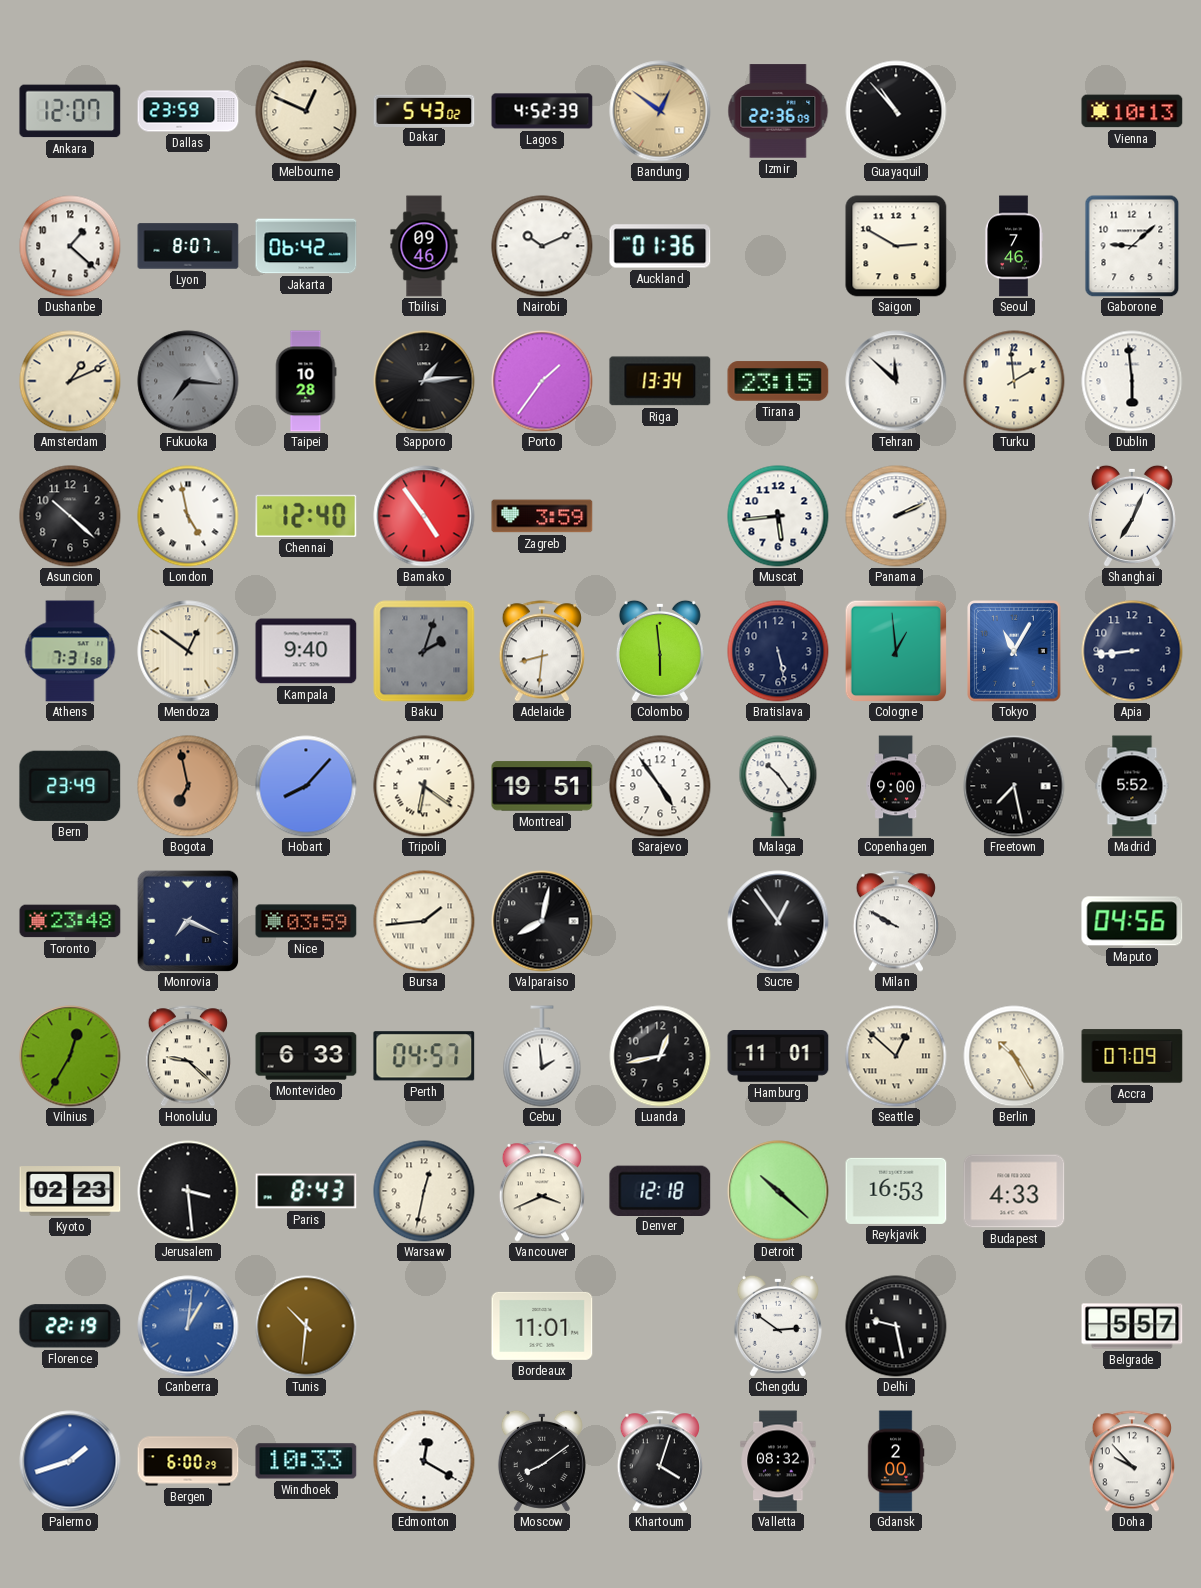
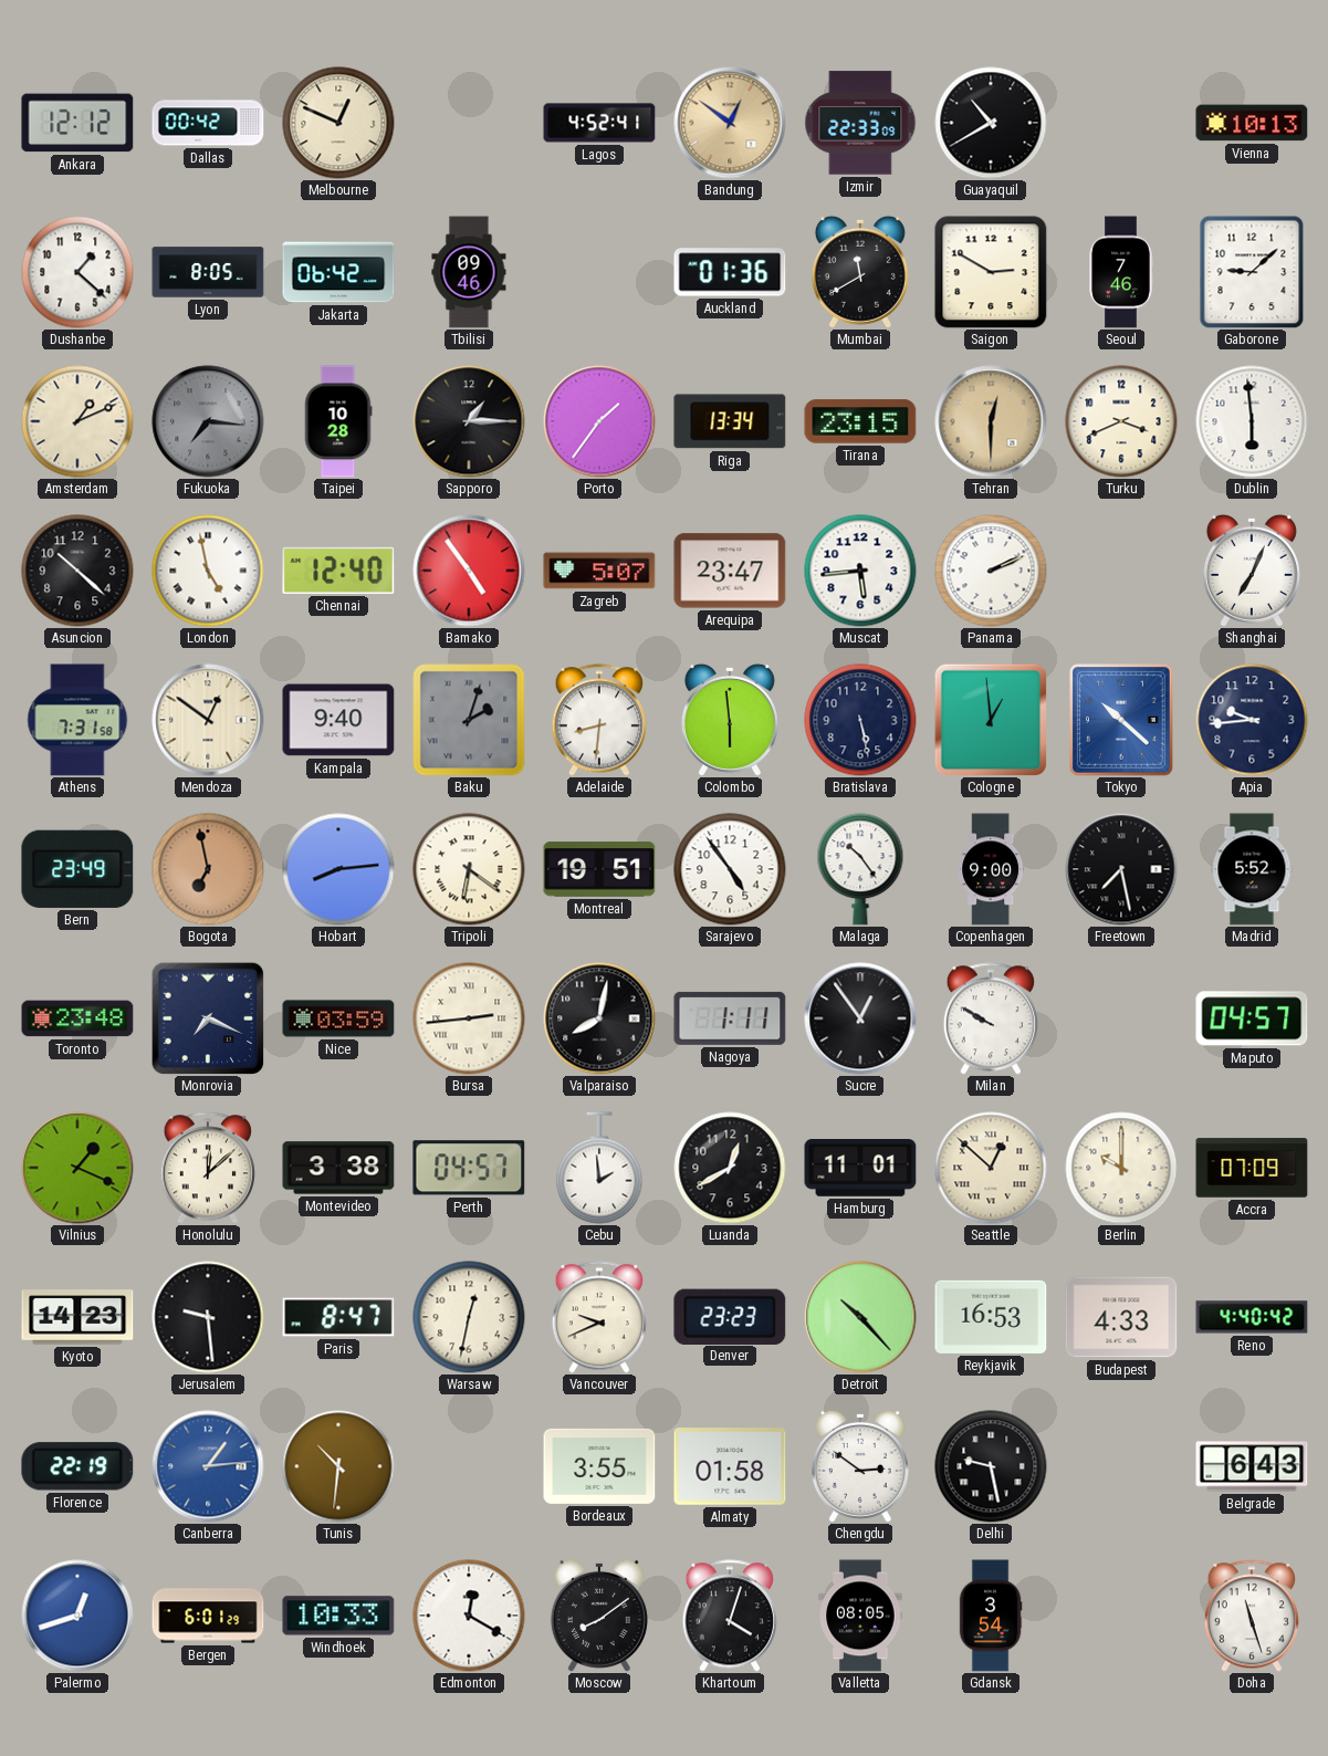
Ankara: 12:07 -> 12:12
Dallas: 23:59 -> 00:42
Dakar: 5:43 -> none
Lagos: 4:52:39 -> 4:52:41
Izmir: 22:36 -> 22:33
Guayaquil: 10:53 -> 10:40
Lyon: 8:07 -> 8:05
Nairobi: 10:11 -> none
Mumbai: none -> 11:40
Sapporo: 1:14 -> 1:15
Tehran: 11:52 -> 12:30
Tehran dial: white -> champagne
Turku: 1:59 -> 3:41
Zagreb: 3:59 -> 5:07
Arequipa: none -> 23:47
Tokyo: 11:05 -> 10:22
Apia: 8:44 -> 9:44
Hobart: 8:07 -> 8:14
Bursa: 1:44 -> 2:44
Nagoya: none -> 1:11
Maputo: 04:56 -> 04:57
Vilnius: 12:35 -> 1:19
Honolulu: 9:22 -> 12:08
Montevideo: 6:33 -> 3:38
Luanda: 12:43 -> 12:40
Berlin: 10:25 -> 10:00
Kyoto: 02:23 -> 14:23
Jerusalem: 3:29 -> 9:29
Paris: 8:43 -> 8:47
Vancouver: 3:41 -> 9:41
Denver: 12:18 -> 23:23
Detroit: 10:22 -> 10:23
Reno: none -> 4:40
Canberra: 1:01 -> 1:14
Bordeaux: 11:01 -> 3:55
Almaty: none -> 01:58
Belgrade: 5:57 -> 6:43
Palermo: 1:42 -> 12:42
Bergen: 6:00 -> 6:01
Valletta: 08:32 -> 08:05
Gdansk: 2:00 -> 3:54
Doha: 9:53 -> 11:27
